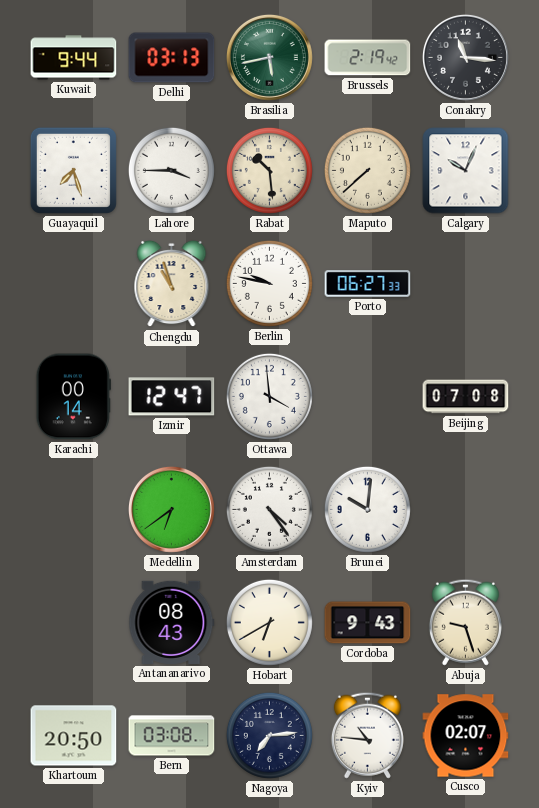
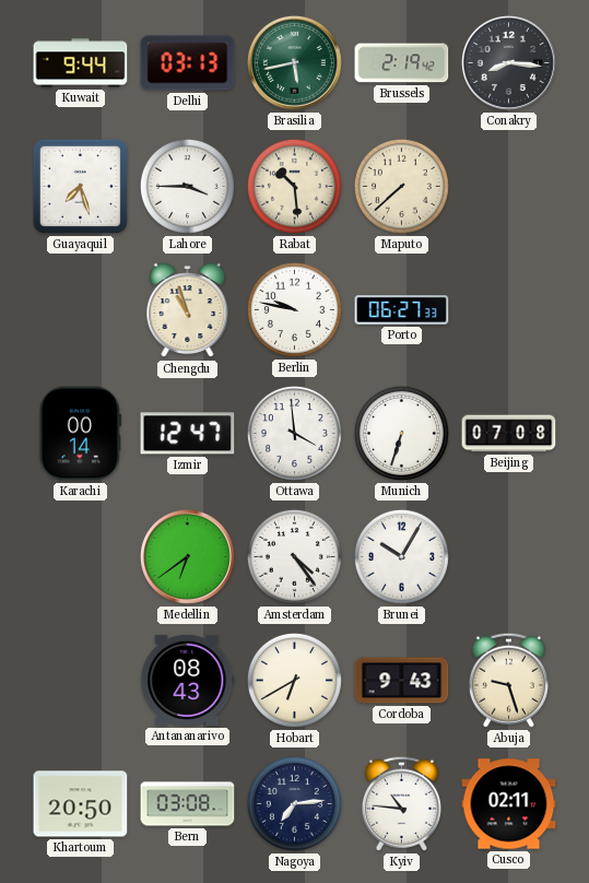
Conakry: 11:16 -> 8:16
Calgary: 10:04 -> none
Munich: none -> 6:33
Brunei: 10:01 -> 10:05
Cusco: 02:07 -> 02:11
